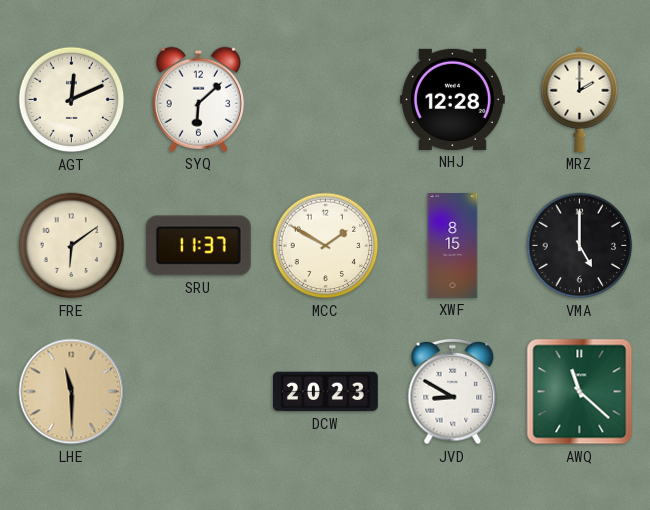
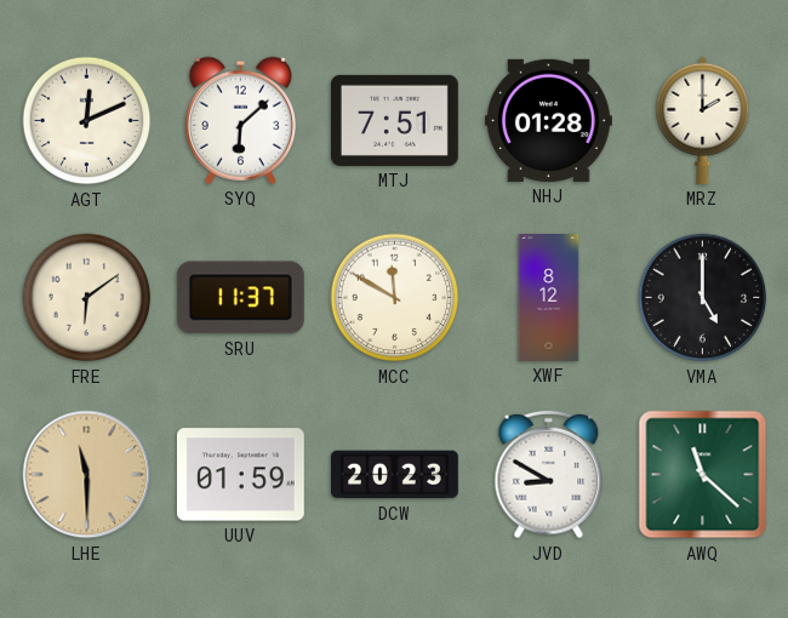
MTJ: none -> 7:51
NHJ: 12:28 -> 01:28
MCC: 1:50 -> 11:50
XWF: 8:15 -> 8:12
UUV: none -> 01:59
